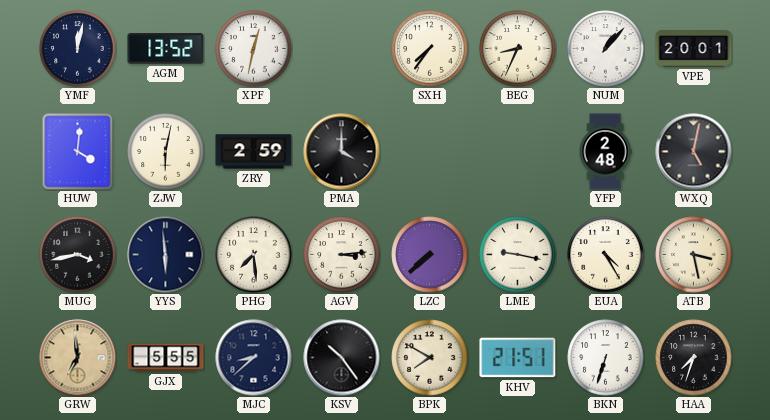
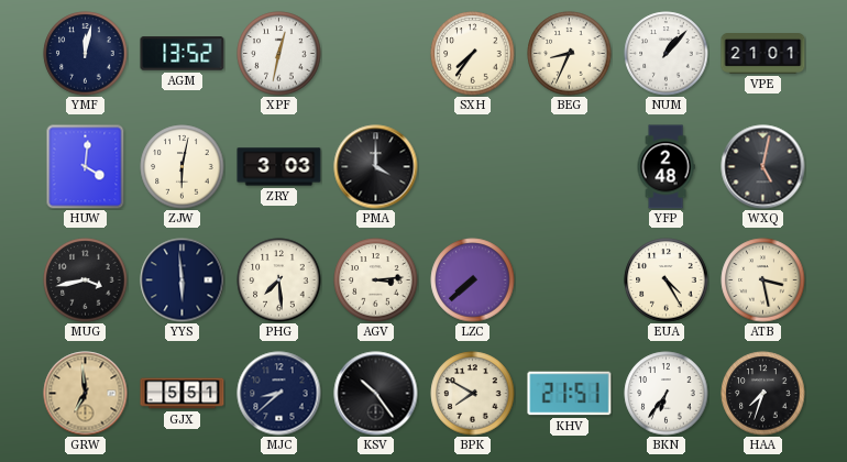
VPE: 20:01 -> 21:01
ZRY: 2:59 -> 3:03
LME: 9:17 -> none
GJX: 5:55 -> 5:51
BKN: 6:33 -> 6:36
